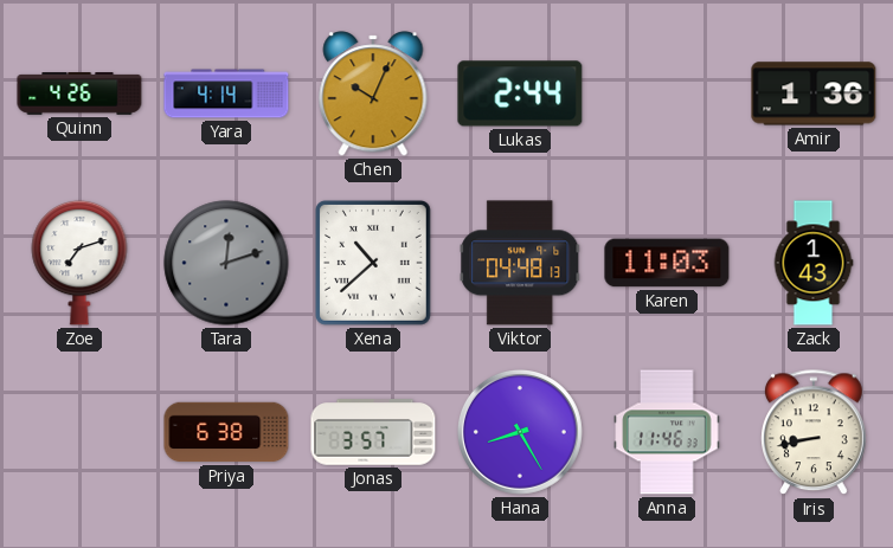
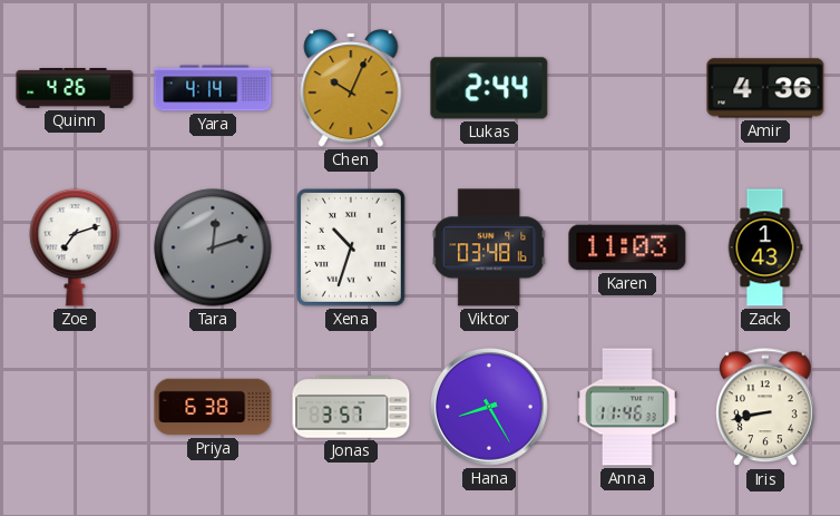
Amir: 1:36 -> 4:36
Xena: 10:38 -> 10:33
Viktor: 04:48 -> 03:48
